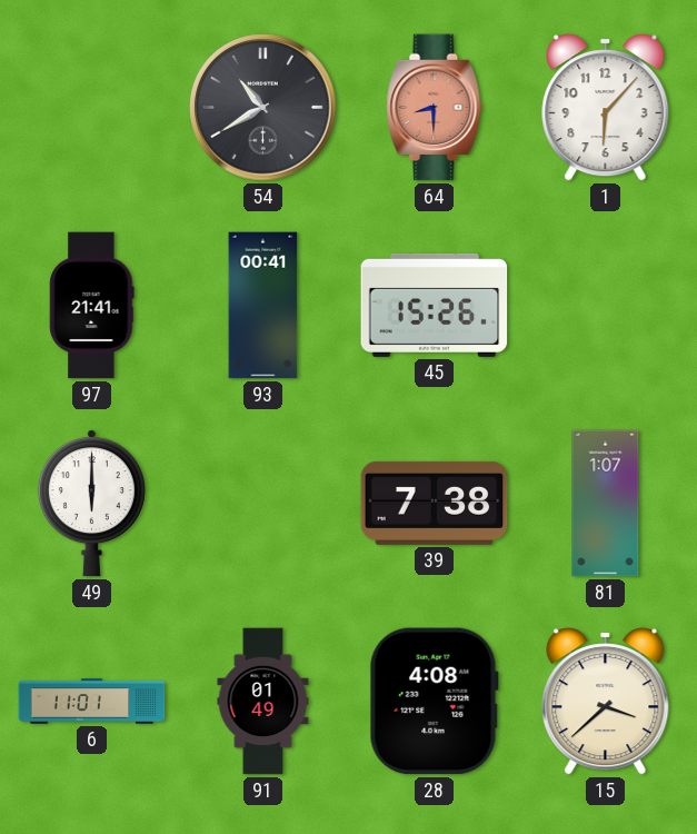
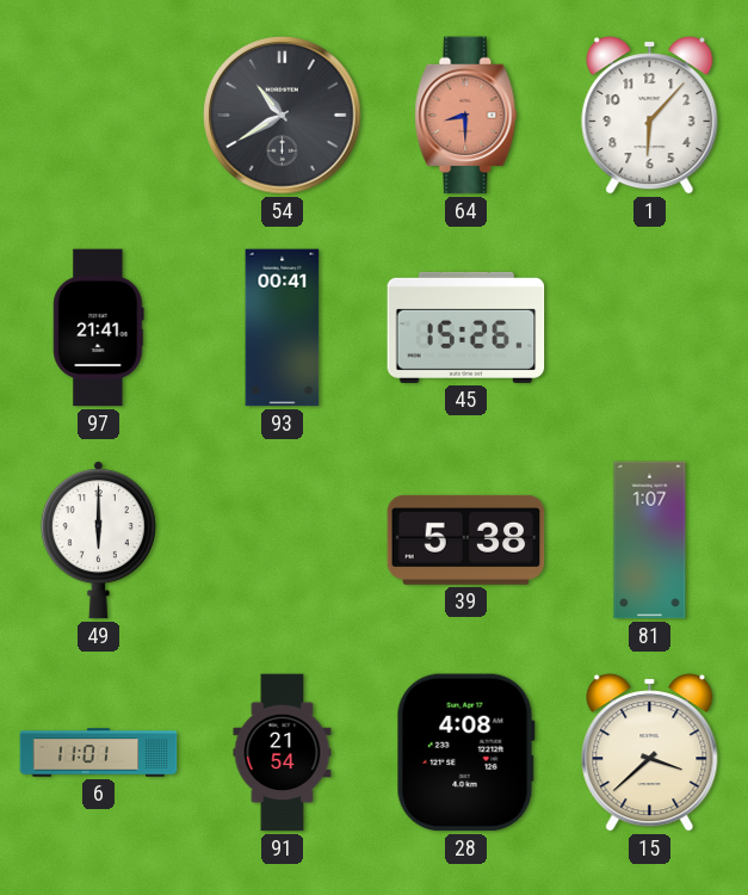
39: 7:38 -> 5:38
91: 01:49 -> 21:54
